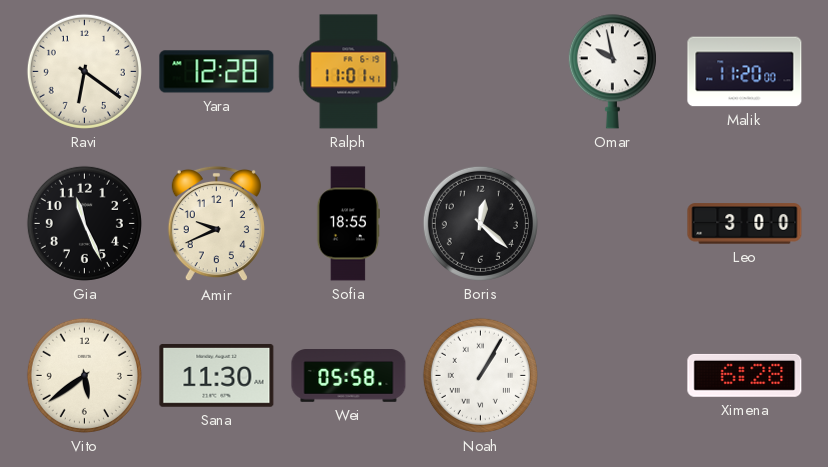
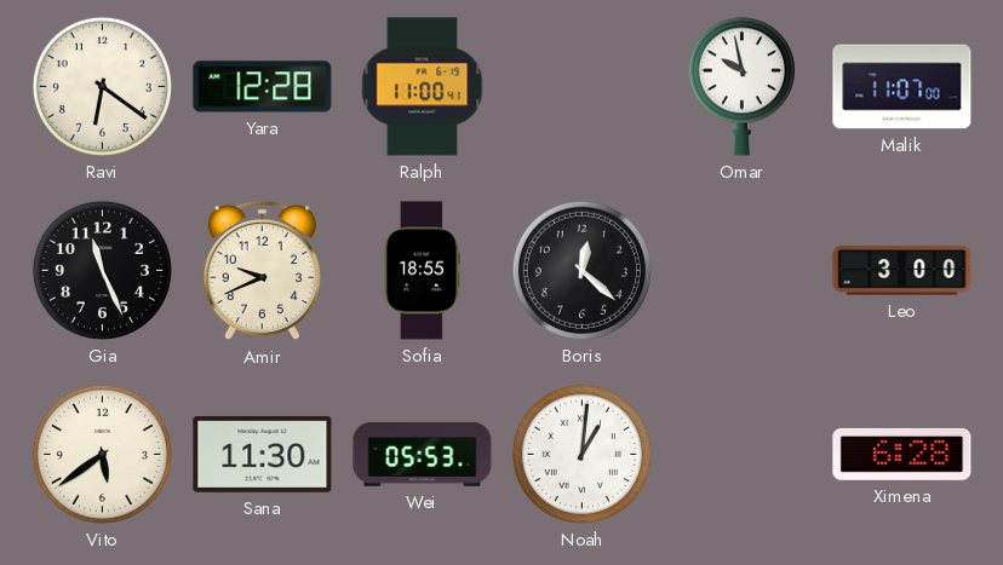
Ralph: 11:01 -> 11:00
Malik: 11:20 -> 11:07
Wei: 05:58 -> 05:53
Noah: 1:05 -> 1:01
